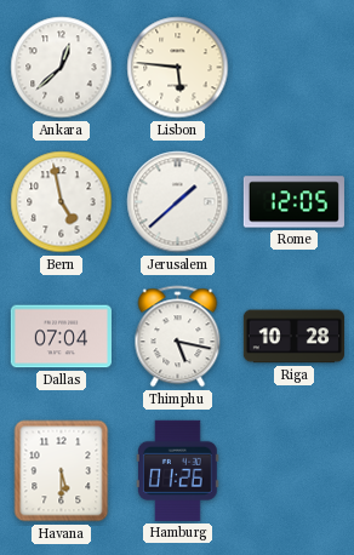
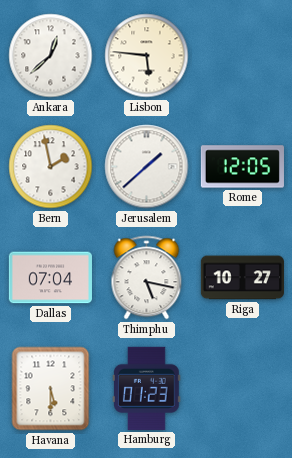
Bern: 4:58 -> 1:58
Riga: 10:28 -> 10:27
Hamburg: 01:26 -> 01:23
